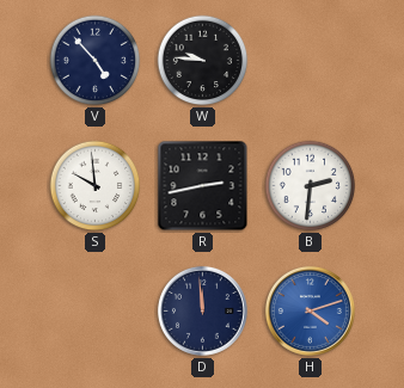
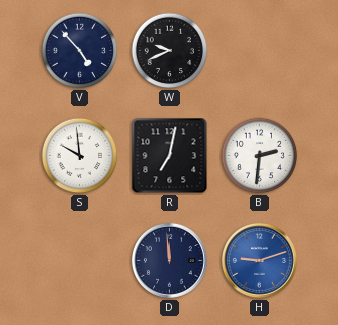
W: 9:46 -> 9:41
R: 2:43 -> 7:02
H: 4:12 -> 9:12
